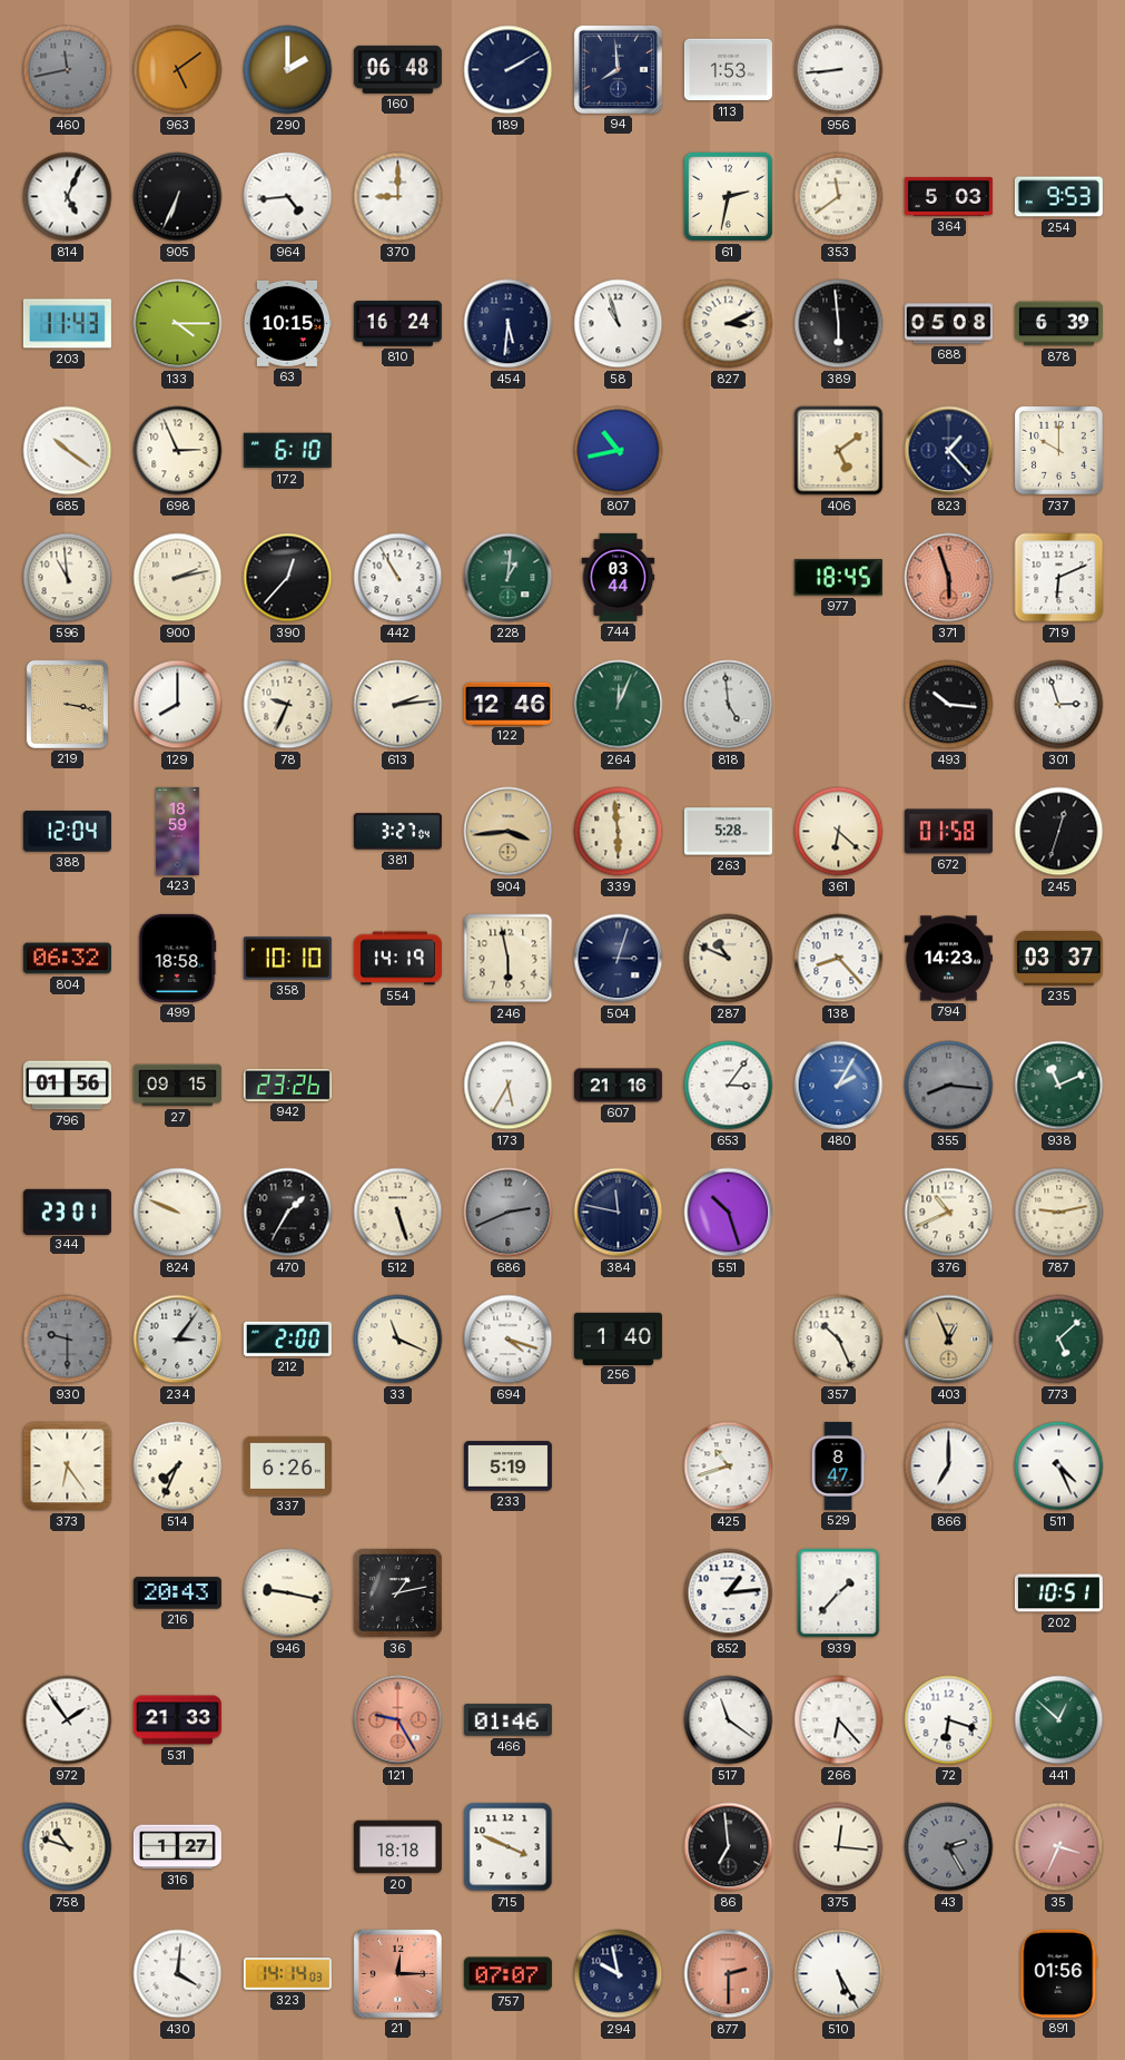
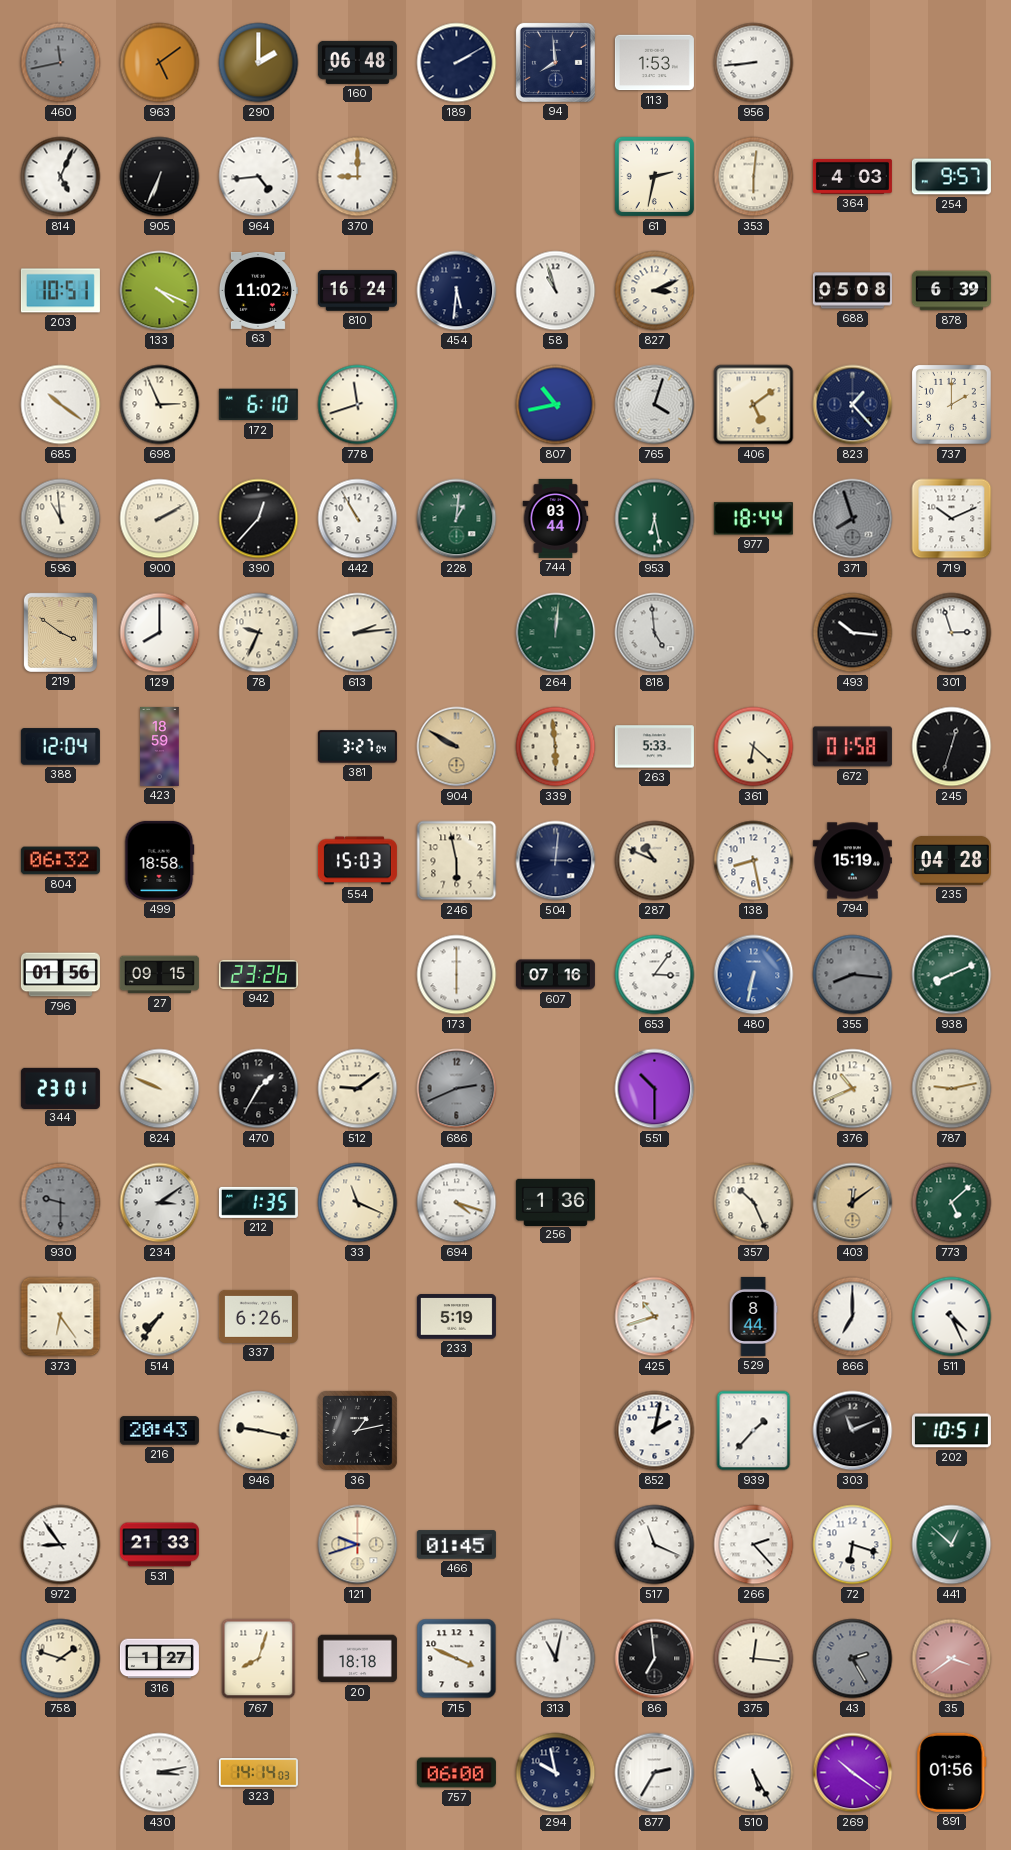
353: 11:39 -> 6:01
364: 5:03 -> 4:03
254: 9:53 -> 9:57
203: 11:43 -> 10:51
133: 4:15 -> 4:19
63: 10:15 -> 11:02
389: 5:59 -> none
778: none -> 11:42
765: none -> 4:03
737: 10:00 -> 2:00
900: 2:13 -> 2:10
953: none -> 6:28
977: 18:45 -> 18:44
371: 5:57 -> 7:57
371 dial: salmon -> grey
719: 6:11 -> 10:11
219: 3:17 -> 3:51
122: 12:46 -> none
264: 12:04 -> 12:01
904: 3:44 -> 9:50
263: 5:28 -> 5:33
358: 10:10 -> none
554: 14:19 -> 15:03
504: 3:03 -> 3:01
138: 8:23 -> 8:28
794: 14:23 -> 15:19
235: 03:37 -> 04:28
173: 5:35 -> 6:00
607: 21:16 -> 07:16
480: 2:05 -> 6:32
938: 11:11 -> 8:11
512: 5:27 -> 9:09
384: 11:47 -> none
551: 10:27 -> 10:30
234: 3:06 -> 3:09
212: 2:00 -> 1:35
256: 1:40 -> 1:36
403: 12:56 -> 12:09
514: 7:34 -> 7:36
529: 8:47 -> 8:44
852: 1:14 -> 2:02
303: none -> 11:11
972: 1:54 -> 8:54
121: 9:25 -> 9:42
121 dial: salmon -> cream
466: 01:46 -> 01:45
517: 11:21 -> 11:19
266: 6:23 -> 2:23
758: 10:48 -> 1:48
767: none -> 8:03
313: none -> 11:02
35: 3:34 -> 3:39
430: 4:01 -> 3:13
21: 12:15 -> none
757: 07:07 -> 06:00
877: 2:30 -> 2:35
877 dial: salmon -> white
269: none -> 10:21
